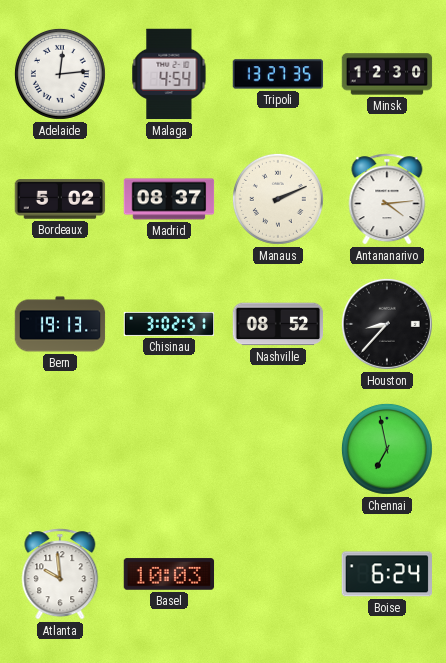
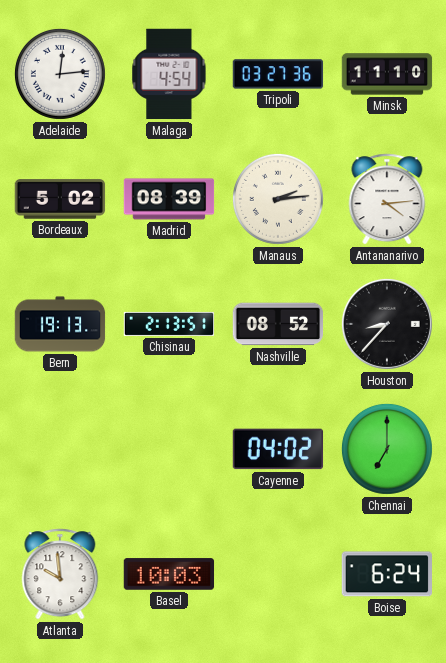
Tripoli: 13:27 -> 03:27
Minsk: 12:30 -> 11:10
Madrid: 08:37 -> 08:39
Manaus: 2:11 -> 2:14
Chisinau: 3:02 -> 2:13
Cayenne: none -> 04:02
Chennai: 6:58 -> 7:00
